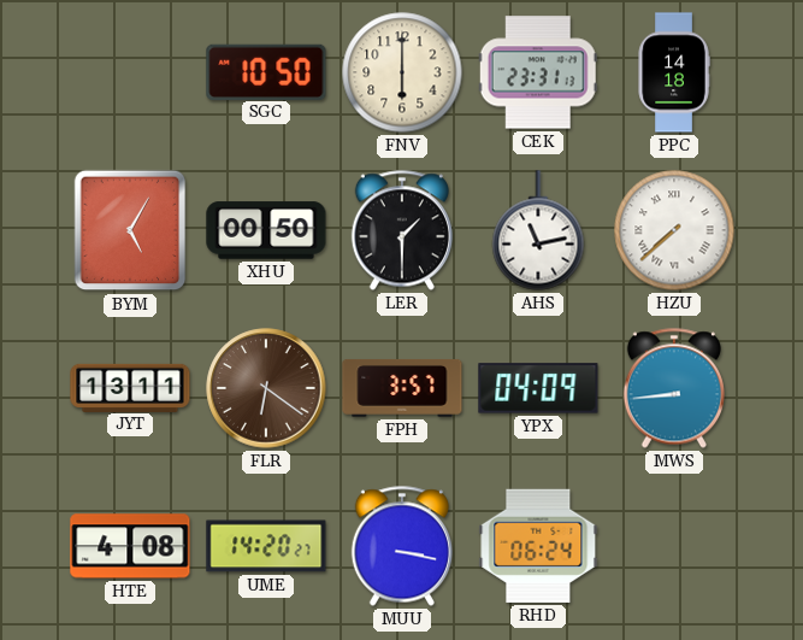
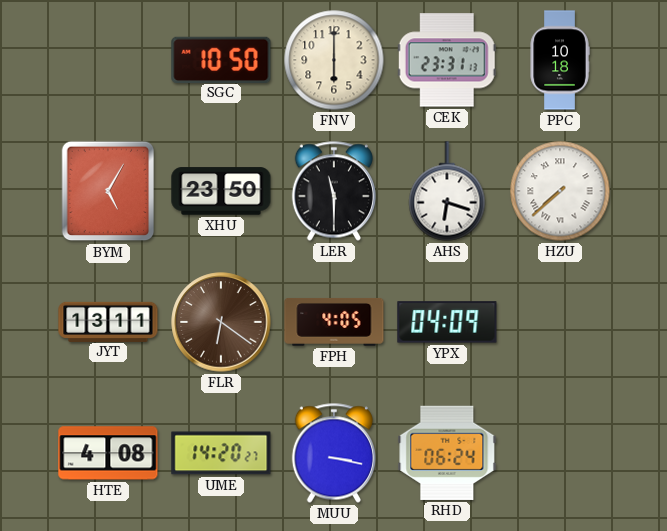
PPC: 14:18 -> 10:18
XHU: 00:50 -> 23:50
LER: 1:30 -> 11:30
AHS: 11:13 -> 6:18
FPH: 3:57 -> 4:05
MWS: 8:44 -> none
